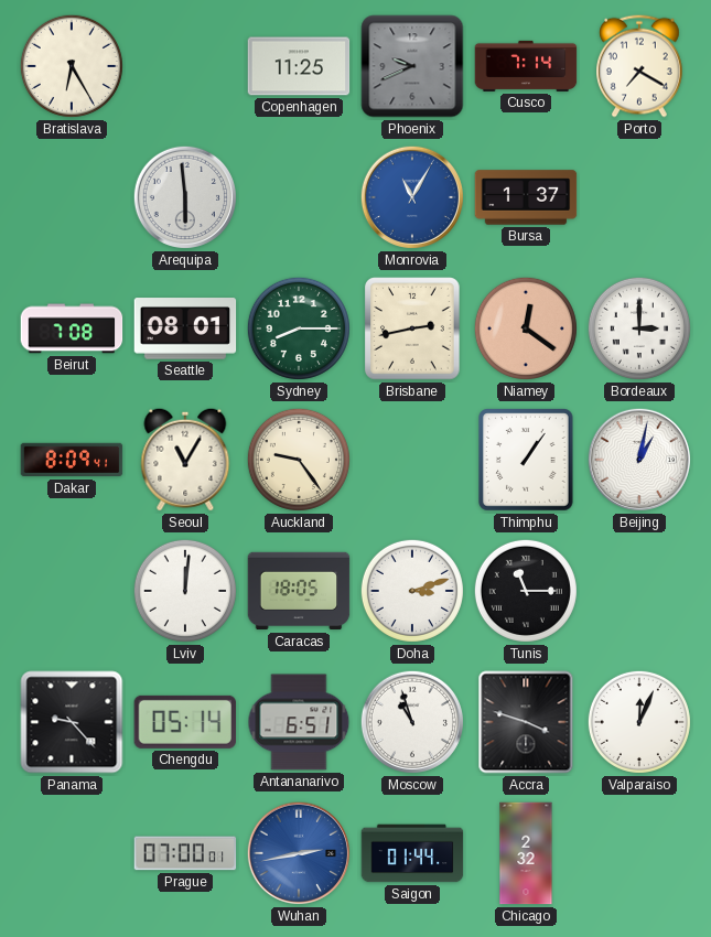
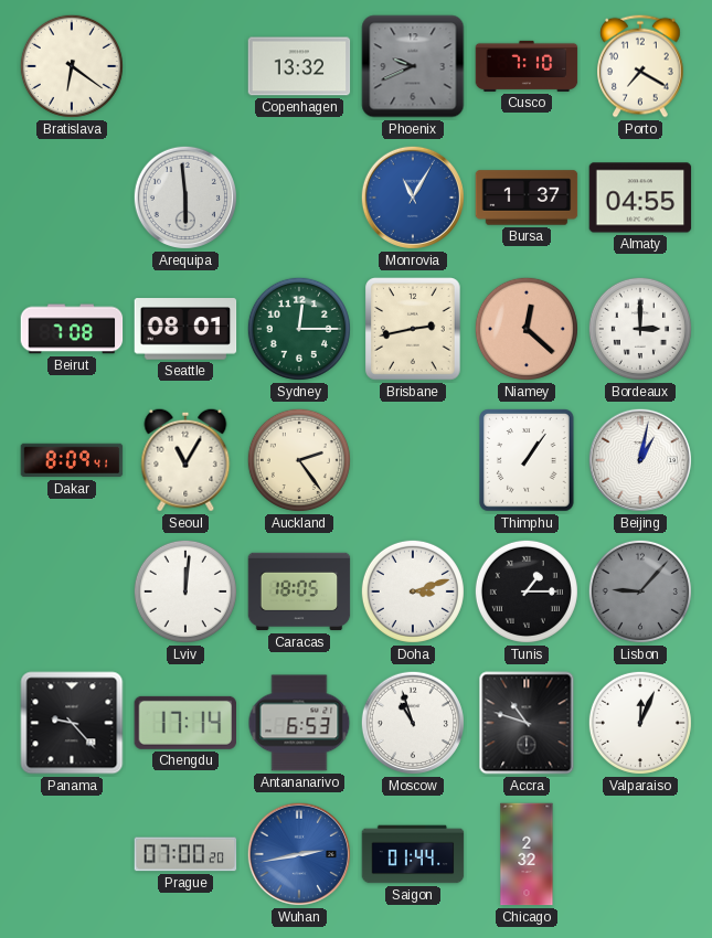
Bratislava: 6:25 -> 6:21
Copenhagen: 11:25 -> 13:32
Cusco: 7:14 -> 7:10
Almaty: none -> 04:55
Sydney: 8:15 -> 12:15
Niamey: 12:21 -> 12:22
Auckland: 9:24 -> 2:24
Tunis: 11:15 -> 1:15
Lisbon: none -> 9:07
Chengdu: 05:14 -> 17:14
Antananarivo: 6:51 -> 6:53
Accra: 3:48 -> 10:48
Prague: 07:00:01 -> 07:00:20
